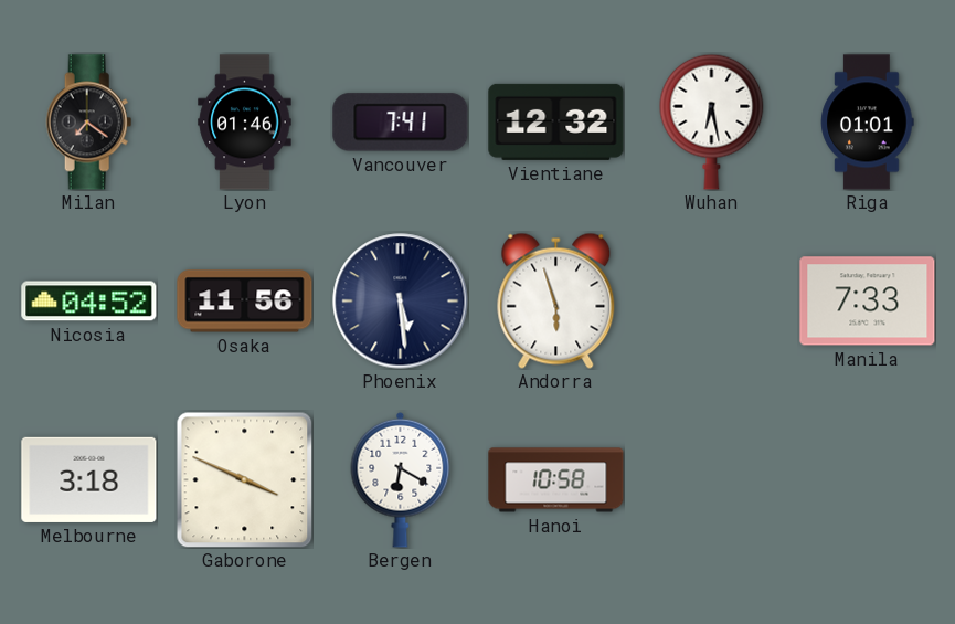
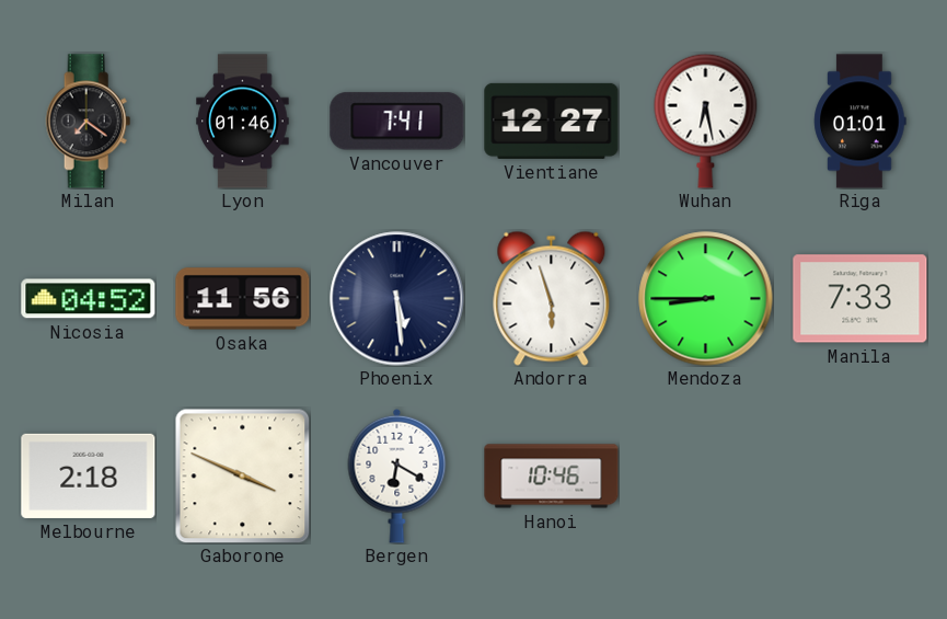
Vientiane: 12:32 -> 12:27
Mendoza: none -> 8:45
Melbourne: 3:18 -> 2:18
Hanoi: 10:58 -> 10:46
